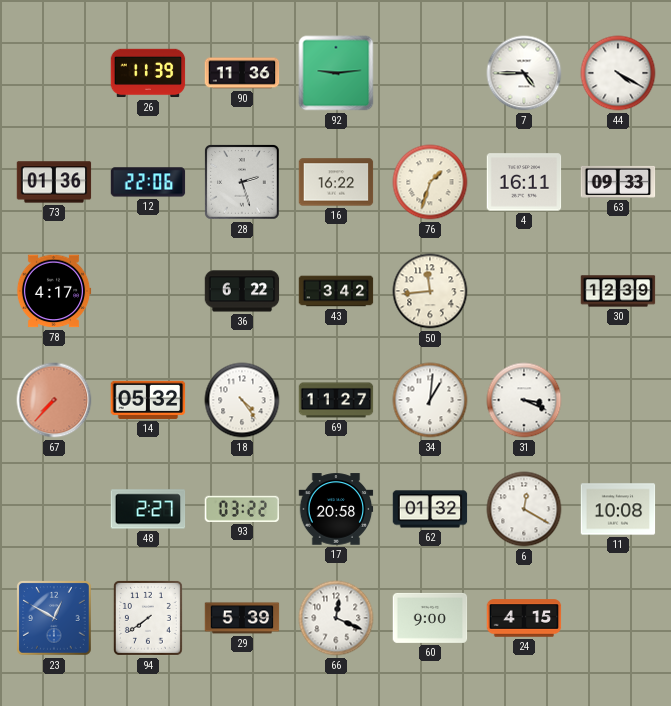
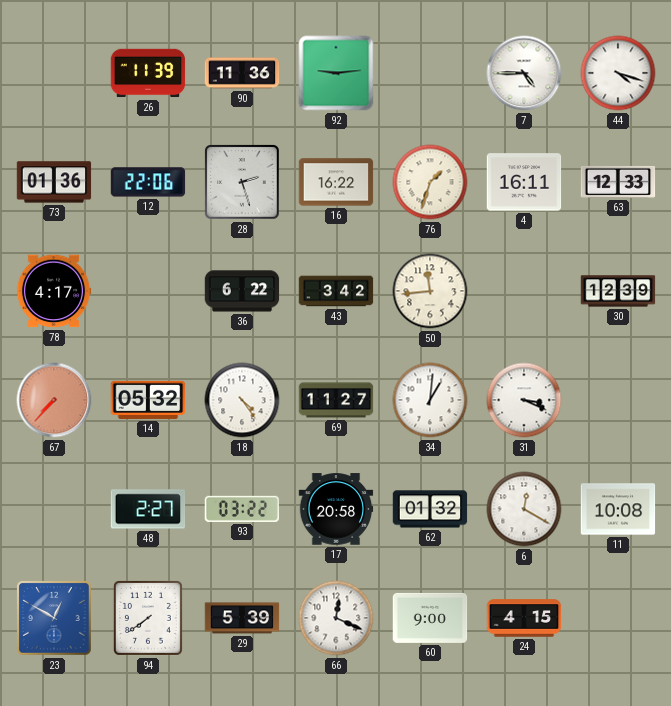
44: 4:20 -> 4:18
63: 09:33 -> 12:33
